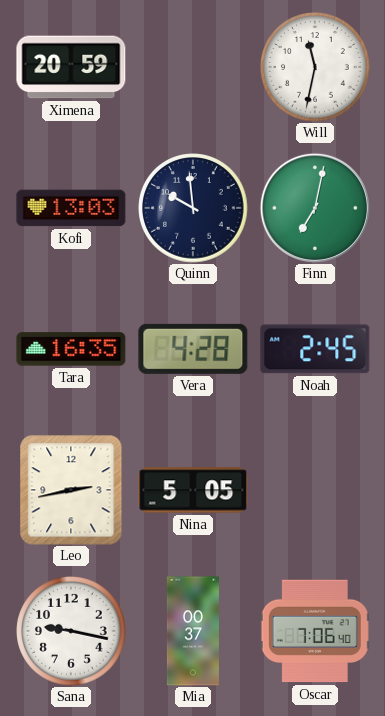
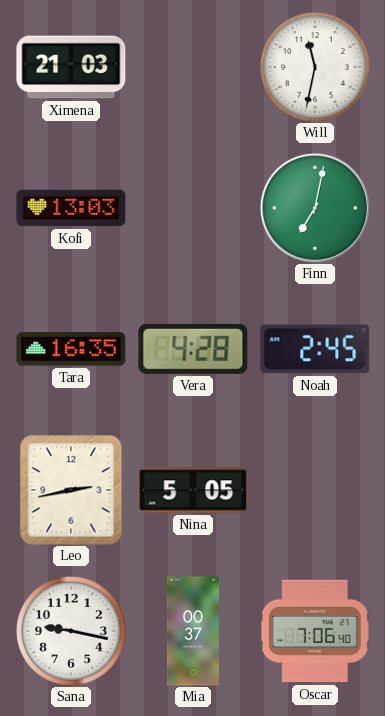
Ximena: 20:59 -> 21:03
Quinn: 9:59 -> none
